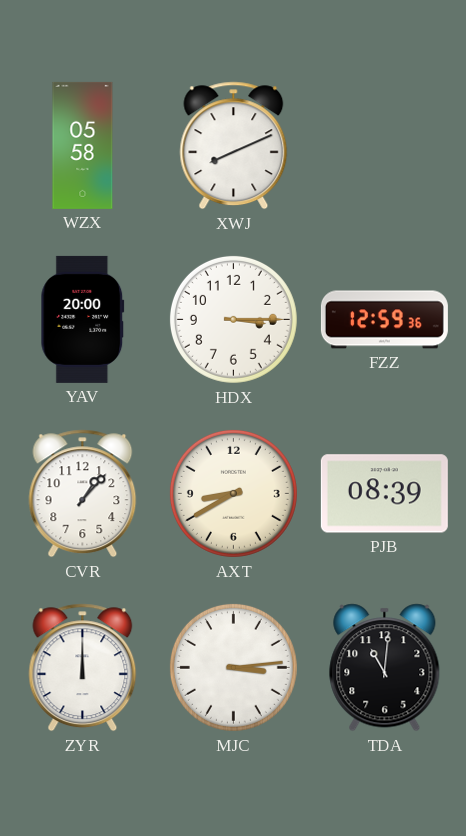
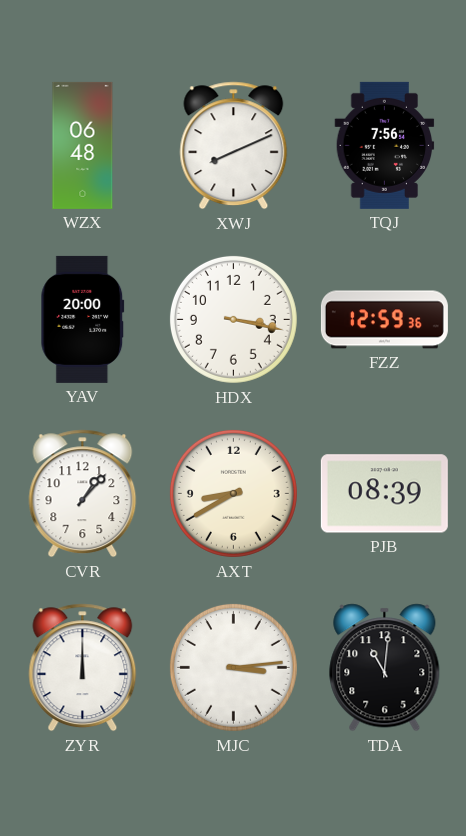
WZX: 05:58 -> 06:48
TQJ: none -> 7:56
HDX: 3:15 -> 3:17
